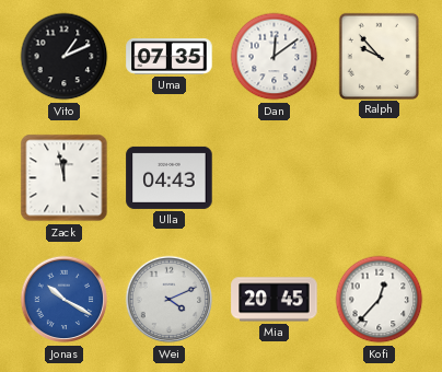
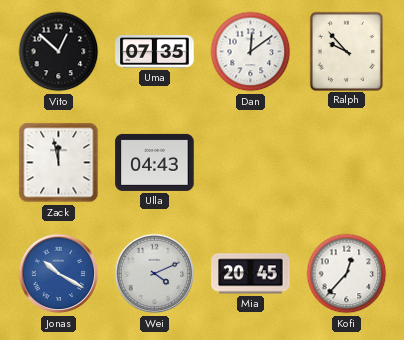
Vito: 1:11 -> 12:52
